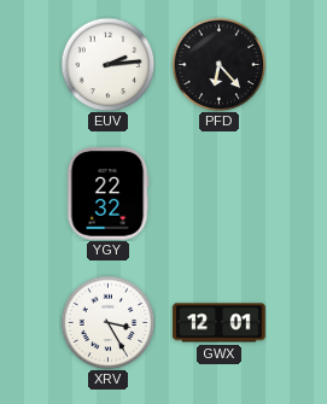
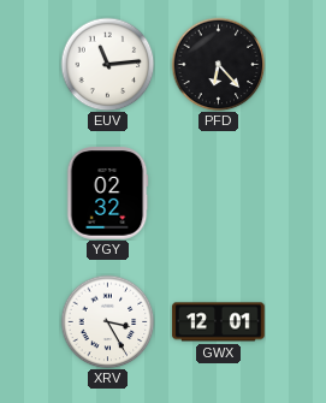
EUV: 2:14 -> 11:14
YGY: 22:32 -> 02:32
